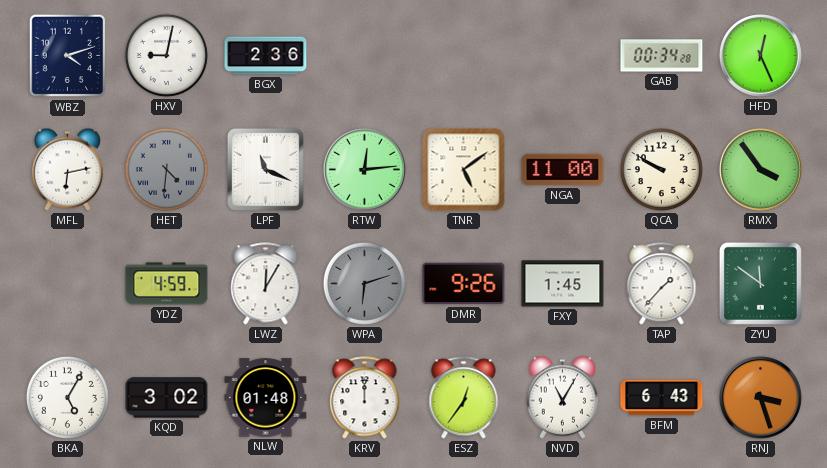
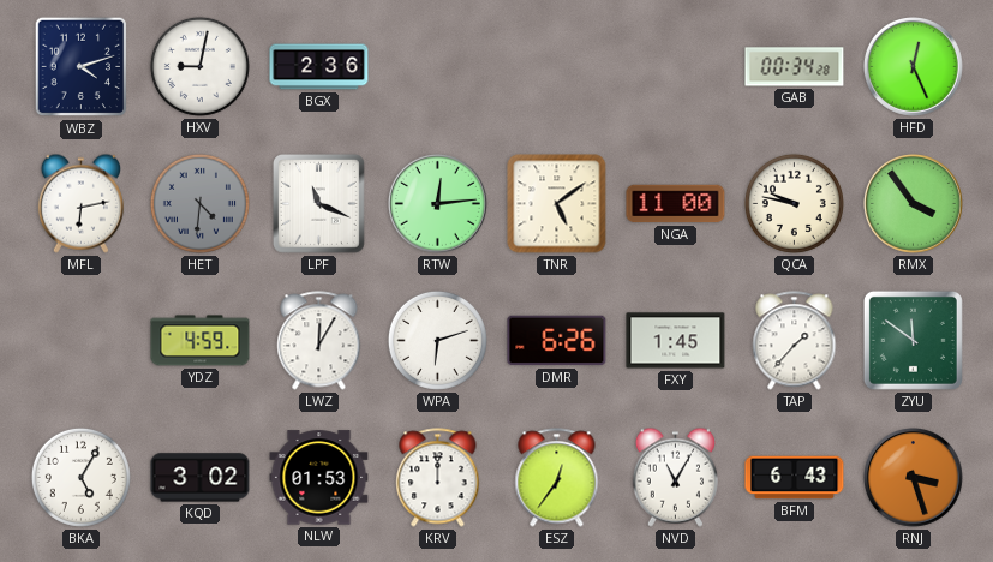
QCA: 9:50 -> 9:47
WPA dial: grey -> white
DMR: 9:26 -> 6:26
NLW: 01:48 -> 01:53
